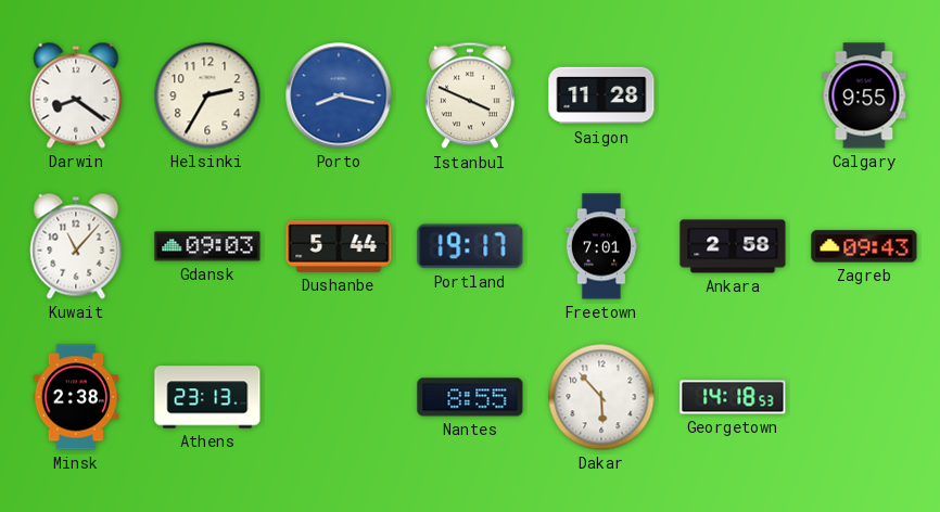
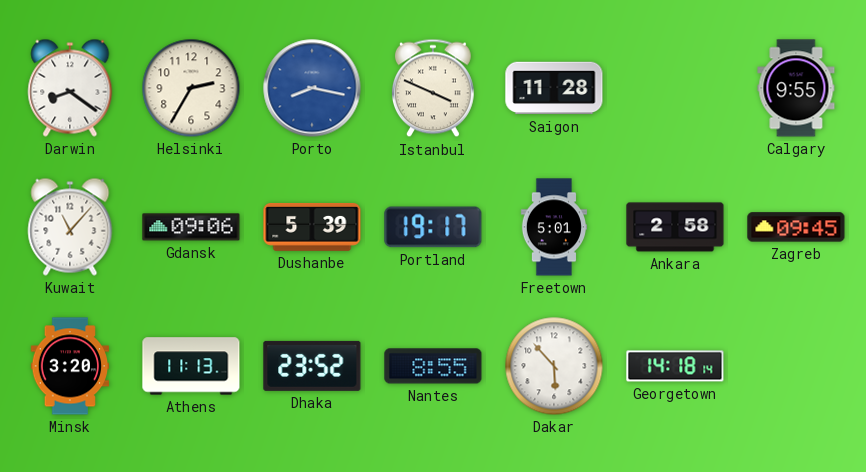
Gdansk: 09:03 -> 09:06
Dushanbe: 5:44 -> 5:39
Freetown: 7:01 -> 5:01
Zagreb: 09:43 -> 09:45
Minsk: 2:38 -> 3:20
Athens: 23:13 -> 11:13
Dhaka: none -> 23:52
Georgetown: 14:18:53 -> 14:18:14
